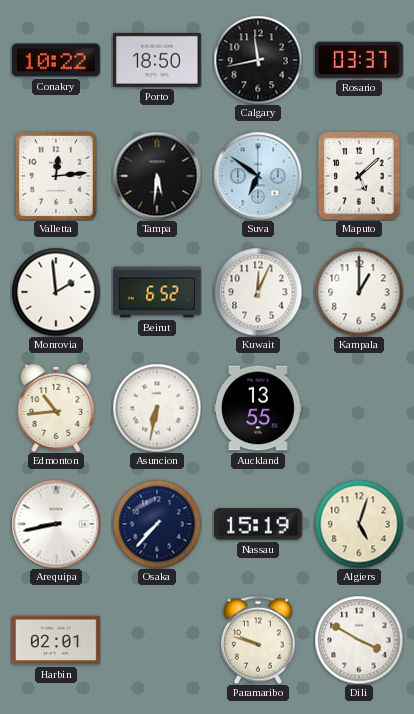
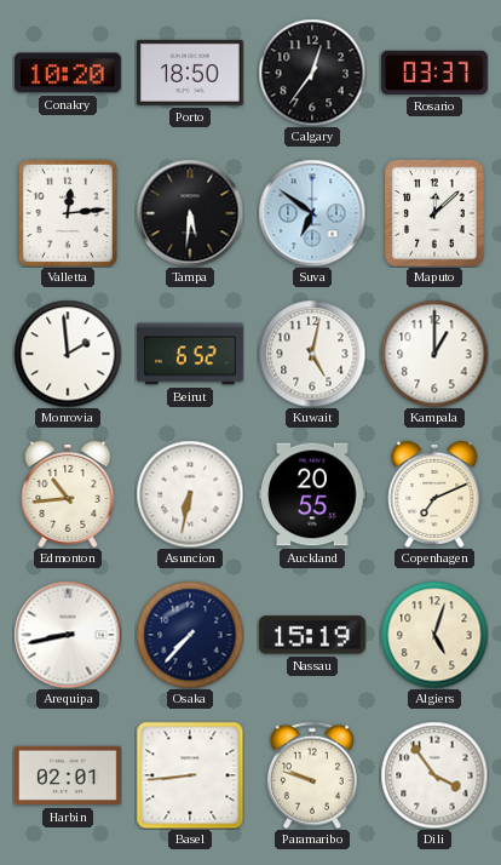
Conakry: 10:22 -> 10:20
Calgary: 11:43 -> 12:36
Maputo: 5:08 -> 12:08
Kuwait: 12:04 -> 5:02
Auckland: 13:55 -> 20:55
Copenhagen: none -> 7:11
Basel: none -> 8:44
Dili: 3:50 -> 3:54
